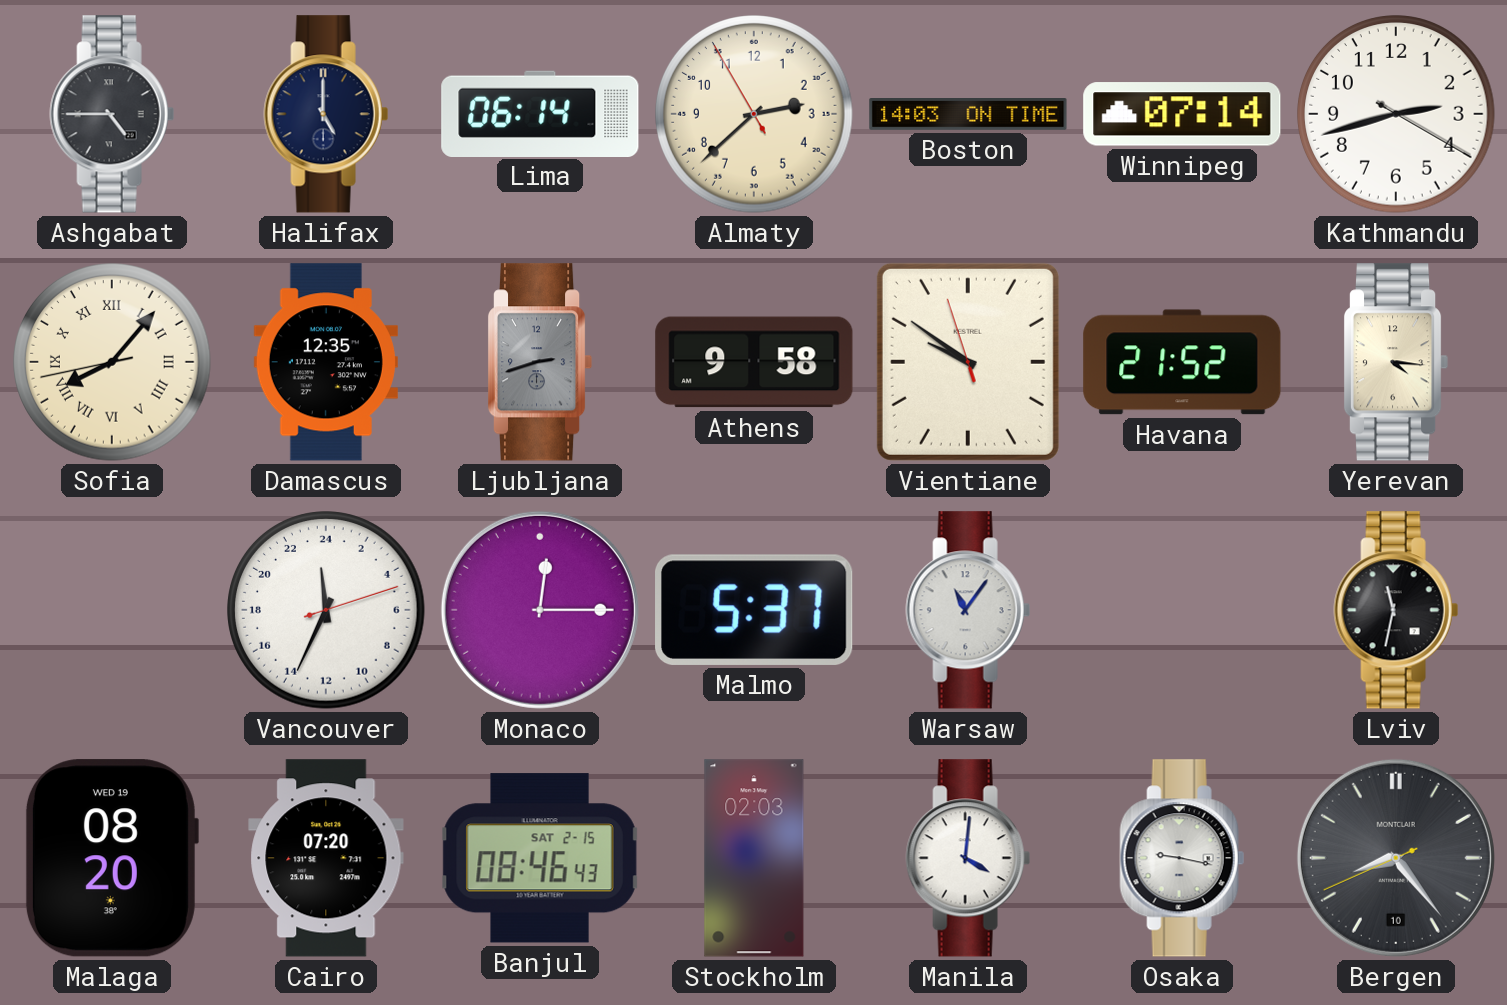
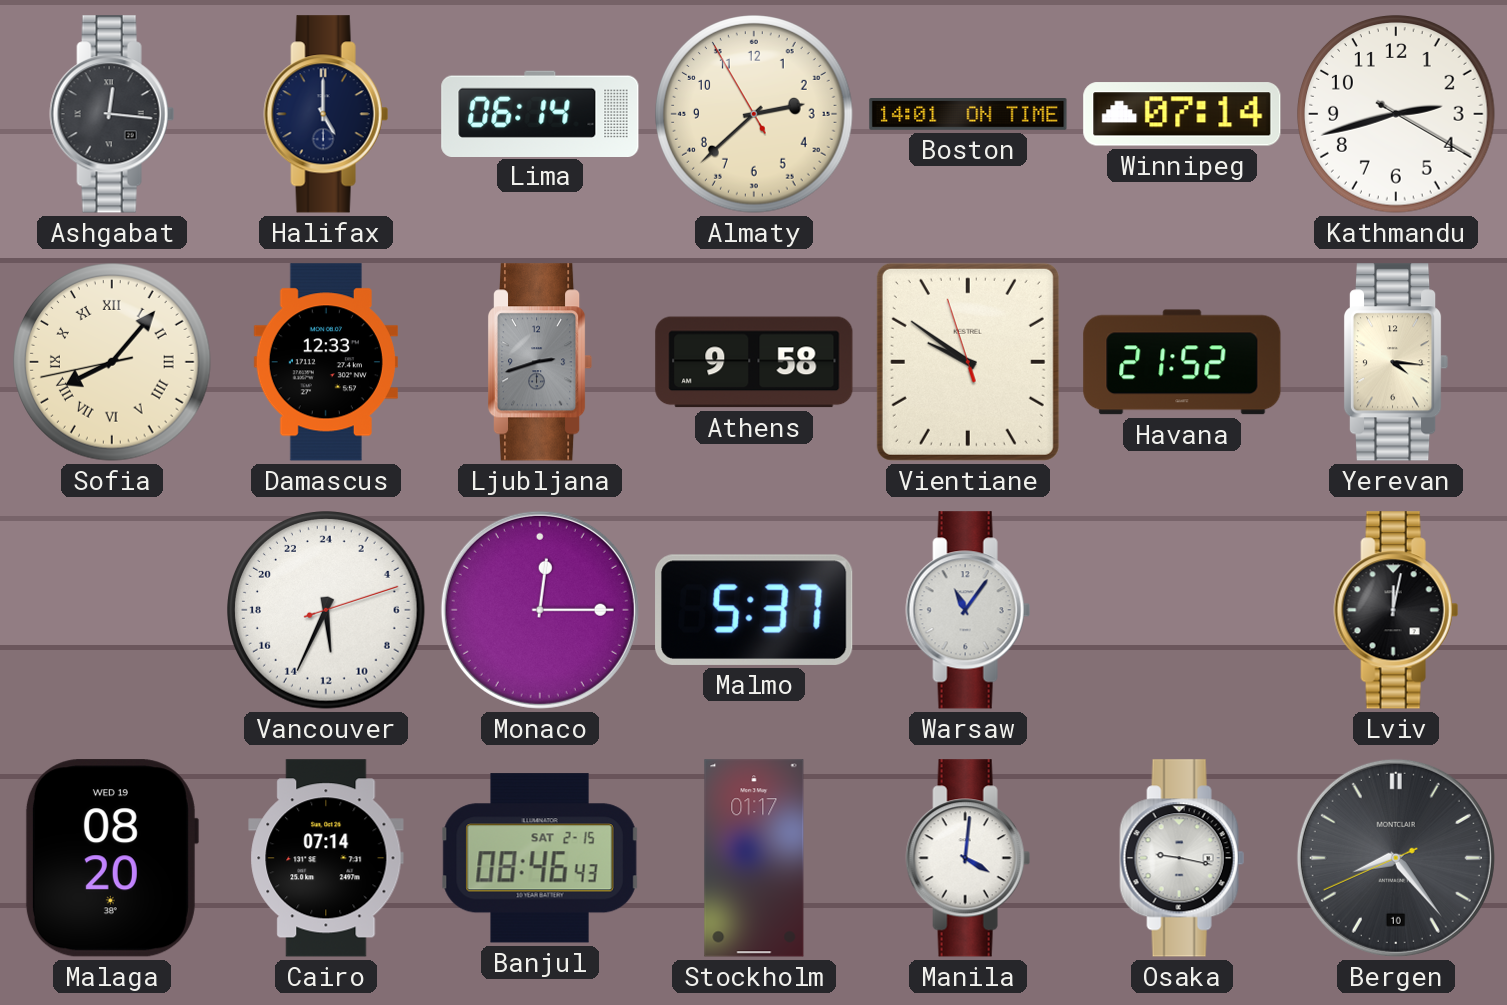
Ashgabat: 4:45 -> 12:16
Boston: 14:03 -> 14:01
Damascus: 12:35 -> 12:33
Vancouver: 23:34 -> 11:34
Lviv: 11:32 -> 12:02
Cairo: 07:20 -> 07:14
Stockholm: 02:03 -> 01:17
